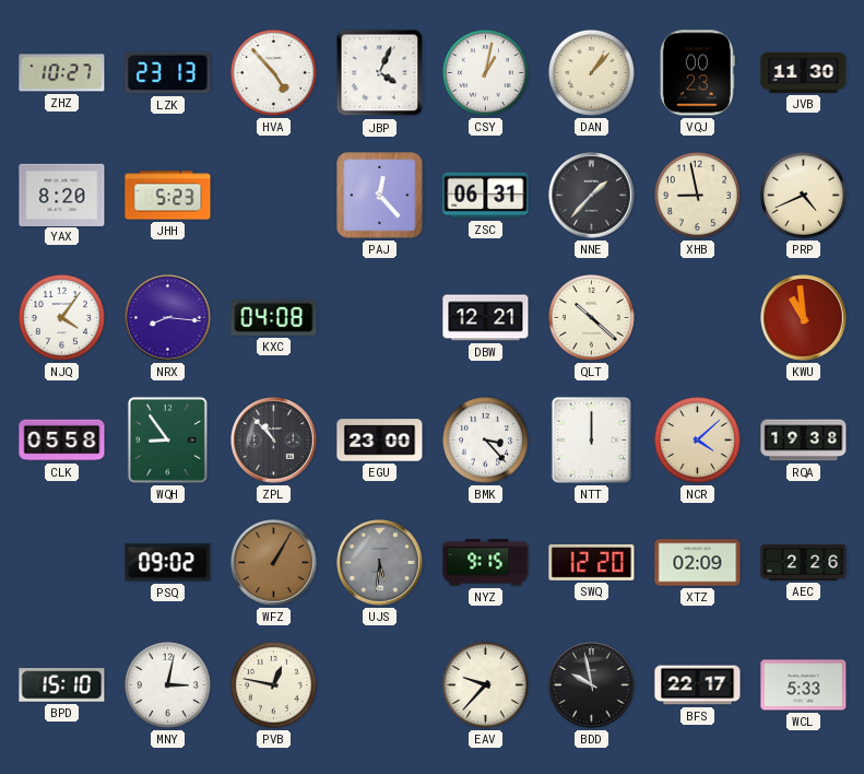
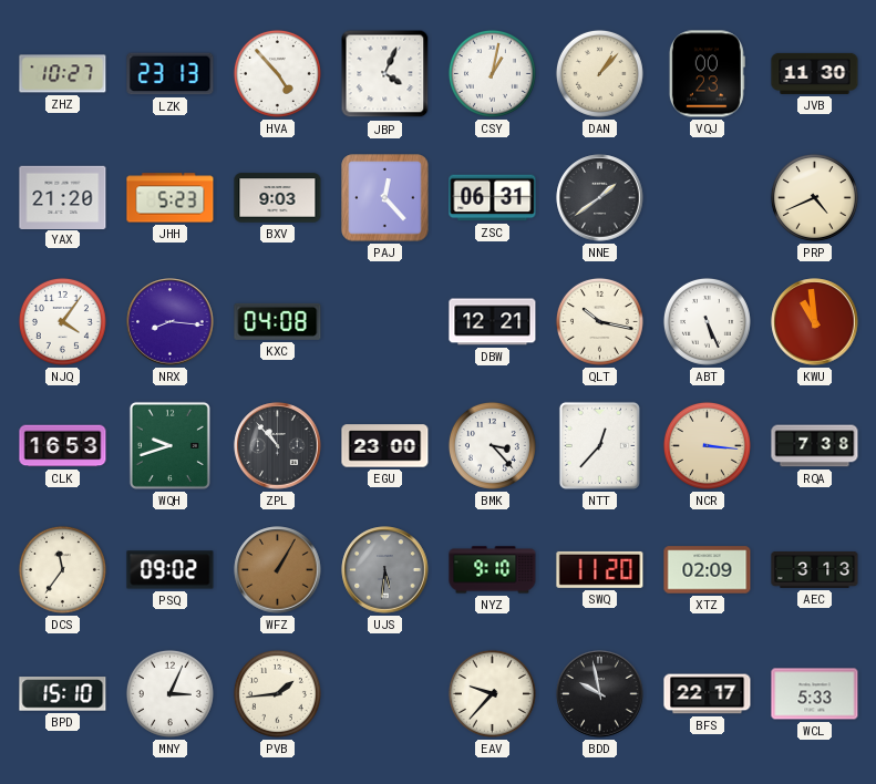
YAX: 8:20 -> 21:20
BXV: none -> 9:03
NNE: 1:37 -> 1:39
XHB: 8:58 -> none
QLT: 10:22 -> 10:17
ABT: none -> 5:26
CLK: 05:58 -> 16:53
WQH: 8:54 -> 9:42
NTT: 12:00 -> 12:37
NCR: 4:08 -> 3:16
RQA: 19:38 -> 7:38
DCS: none -> 11:36
NYZ: 9:15 -> 9:10
SWQ: 12:20 -> 11:20
AEC: 2:26 -> 3:13
MNY: 3:02 -> 3:04
PVB: 12:47 -> 1:44
